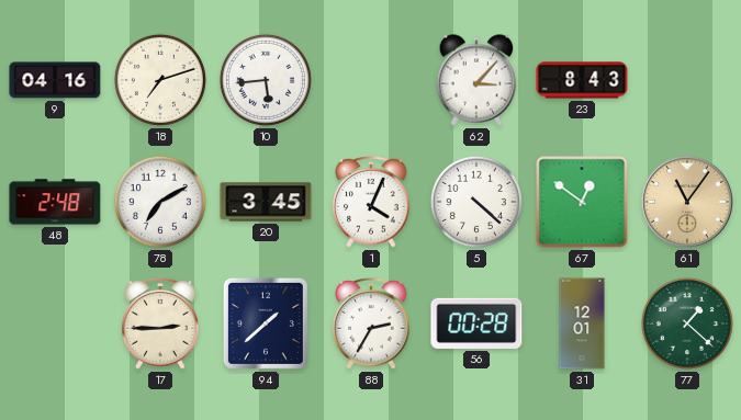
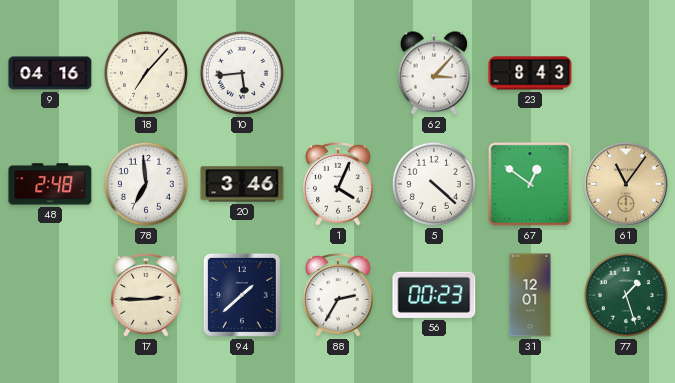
18: 7:12 -> 7:07
78: 7:10 -> 6:59
20: 3:45 -> 3:46
56: 00:28 -> 00:23
77: 1:22 -> 1:27
